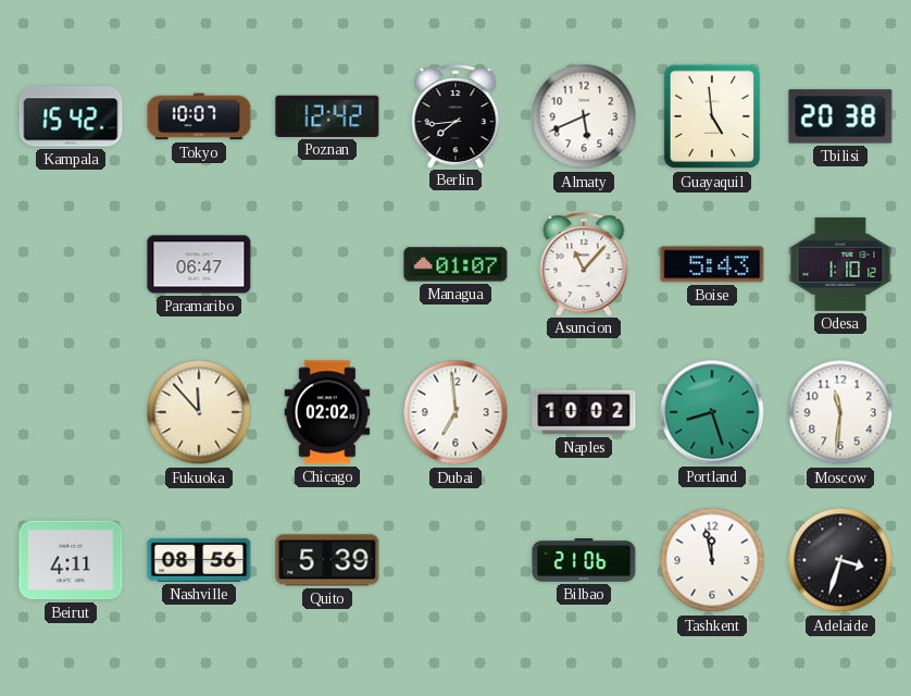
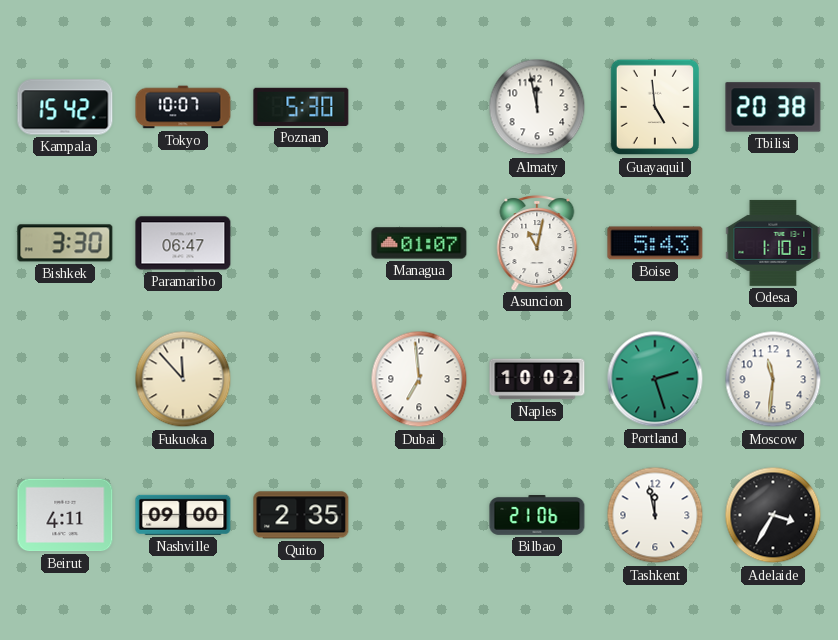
Poznan: 12:42 -> 5:30
Berlin: 7:44 -> none
Almaty: 5:41 -> 11:58
Bishkek: none -> 3:30
Asuncion: 11:07 -> 11:02
Chicago: 02:02 -> none
Portland: 8:27 -> 2:27
Nashville: 08:56 -> 09:00
Quito: 5:39 -> 2:35
Adelaide: 3:33 -> 3:35
